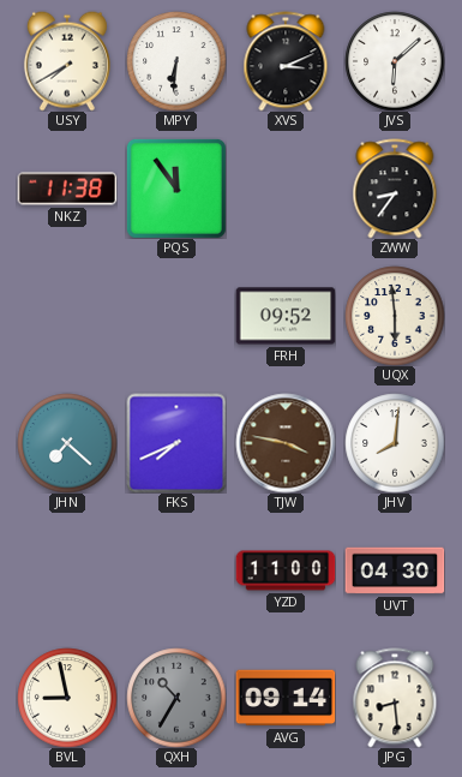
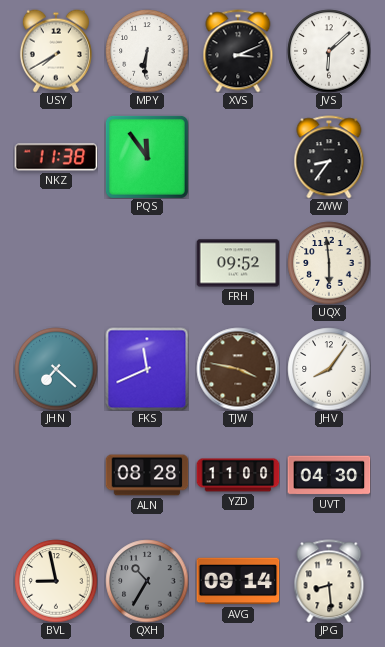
FKS: 7:41 -> 11:41
JHV: 8:01 -> 8:06
ALN: none -> 08:28
